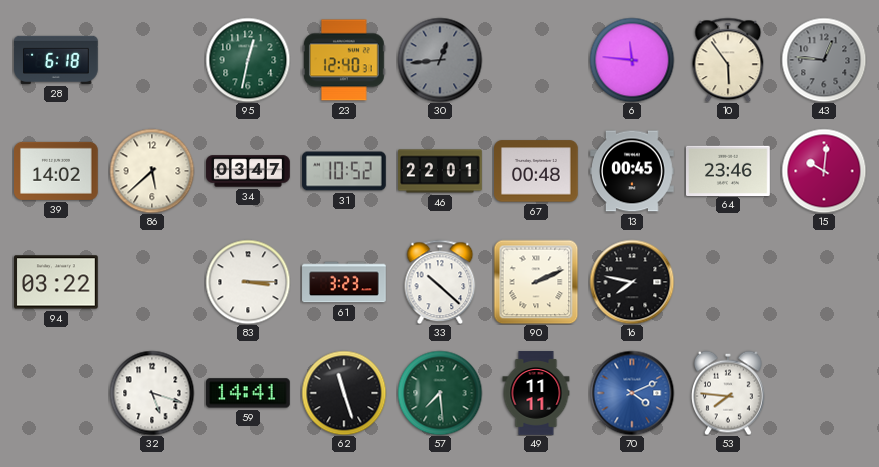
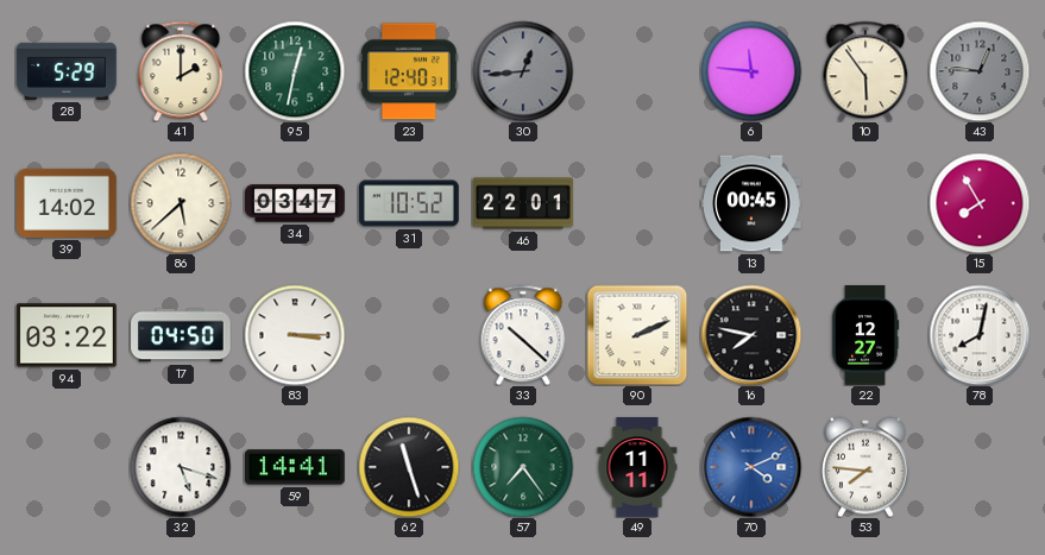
28: 6:18 -> 5:29
41: none -> 2:00
67: 00:48 -> none
64: 23:46 -> none
15: 10:01 -> 7:55
17: none -> 04:50
61: 3:23 -> none
22: none -> 12:27
78: none -> 8:02
57: 7:29 -> 7:24
